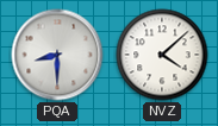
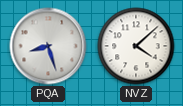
PQA: 8:30 -> 8:27
